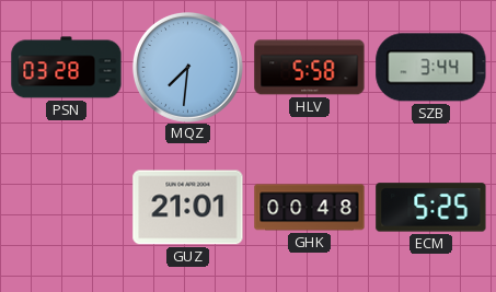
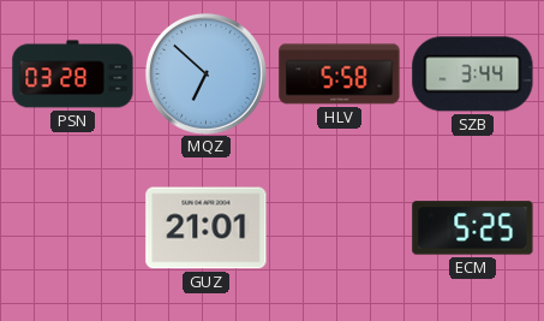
MQZ: 7:31 -> 6:52
GHK: 00:48 -> none
